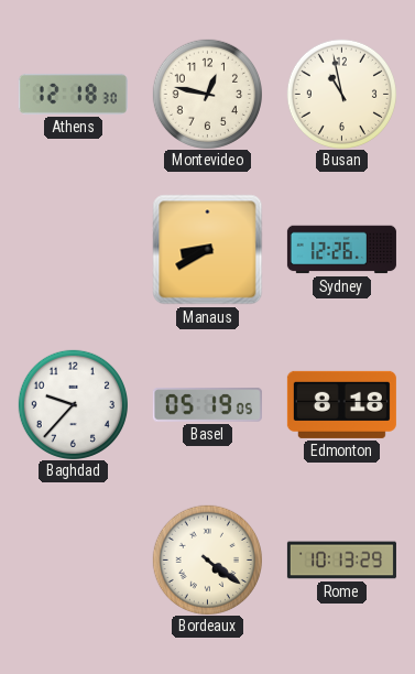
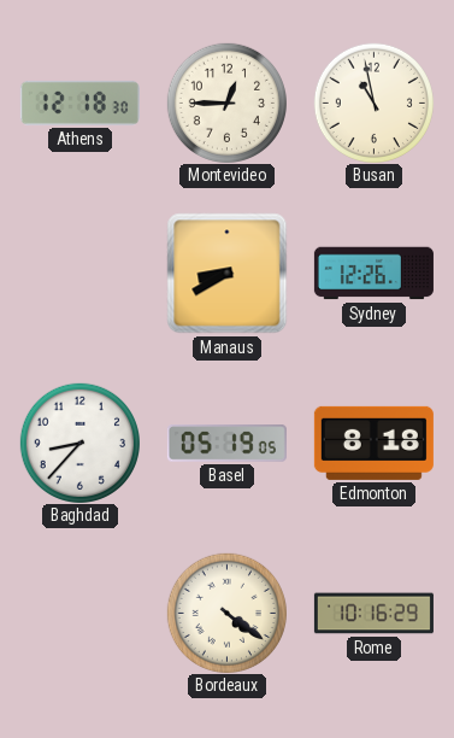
Montevideo: 12:47 -> 12:45
Baghdad: 9:37 -> 8:37
Rome: 10:13 -> 10:16
